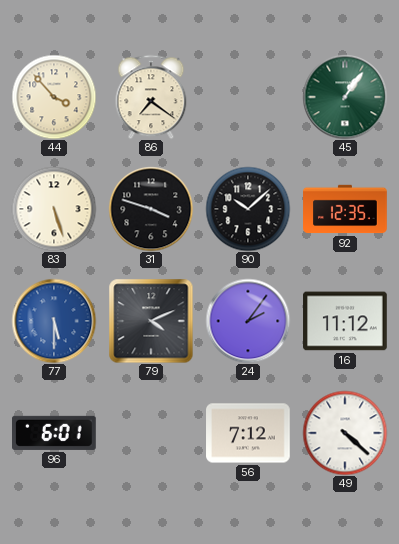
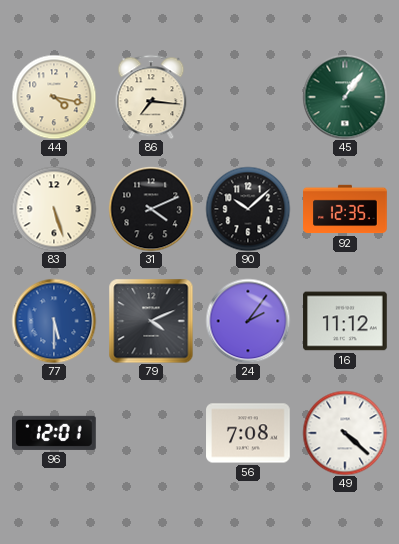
44: 3:53 -> 4:17
86: 7:21 -> 7:16
31: 3:48 -> 4:11
96: 6:01 -> 12:01
56: 7:12 -> 7:08
